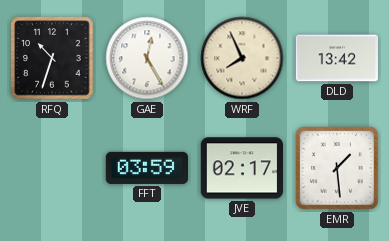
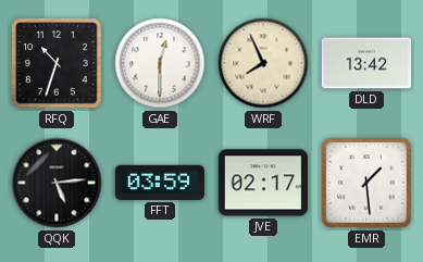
GAE: 12:25 -> 12:30
QQK: none -> 5:14
